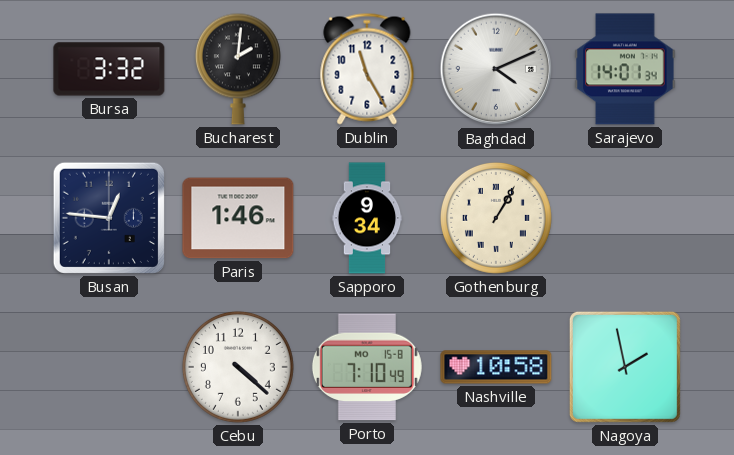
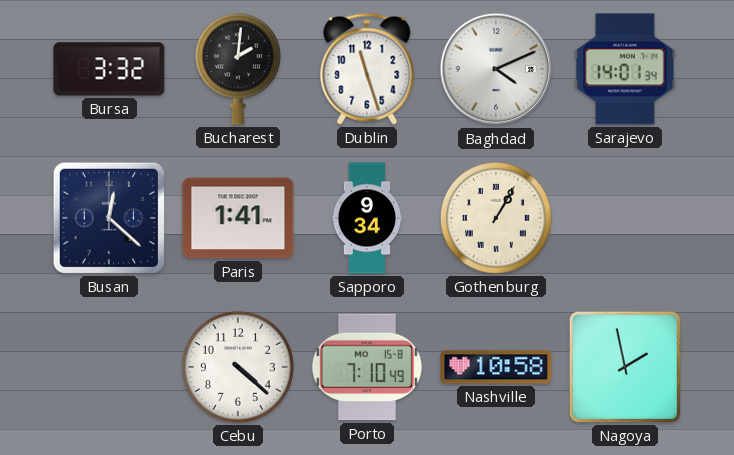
Dublin: 11:25 -> 11:27
Busan: 12:46 -> 12:22
Paris: 1:46 -> 1:41
